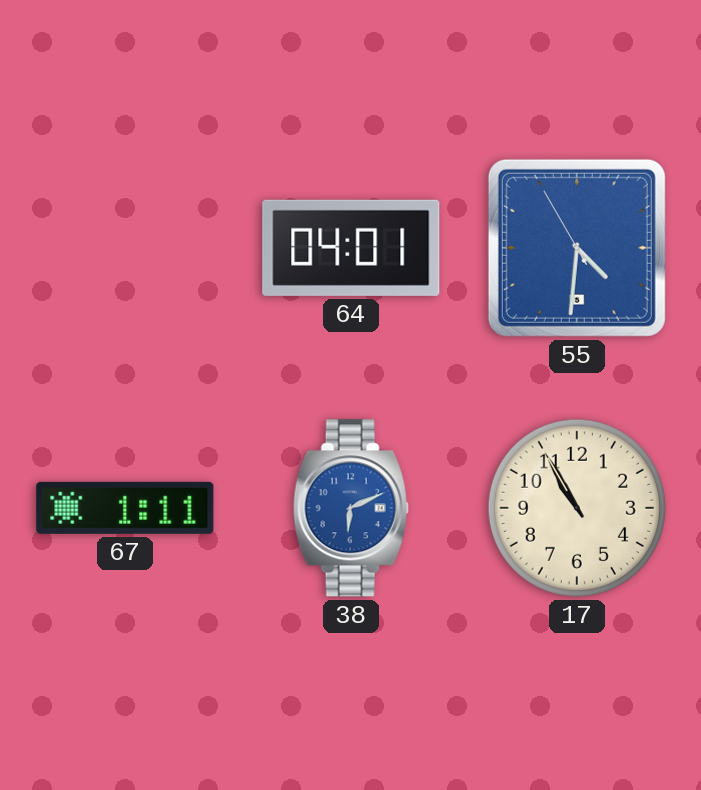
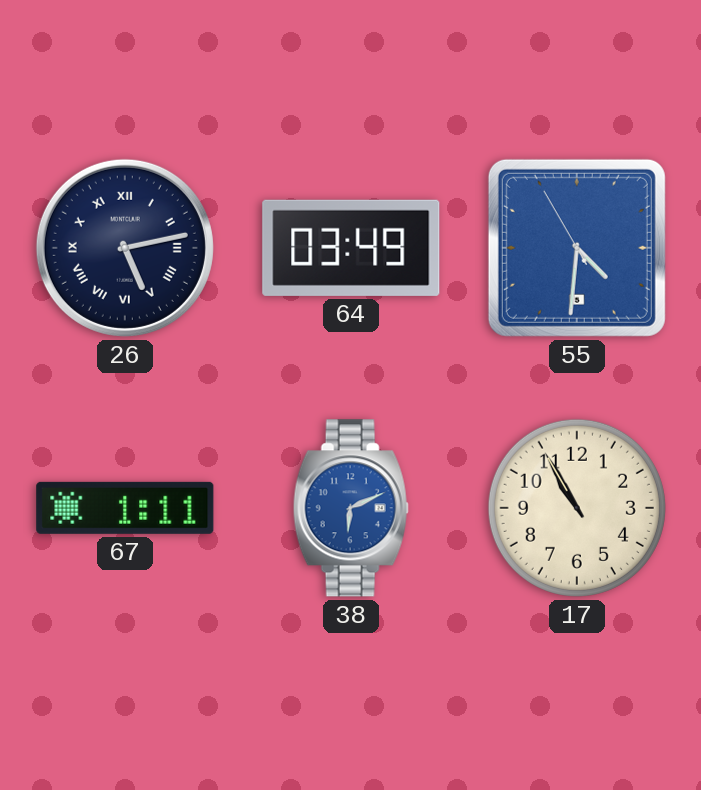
26: none -> 5:13
64: 04:01 -> 03:49
